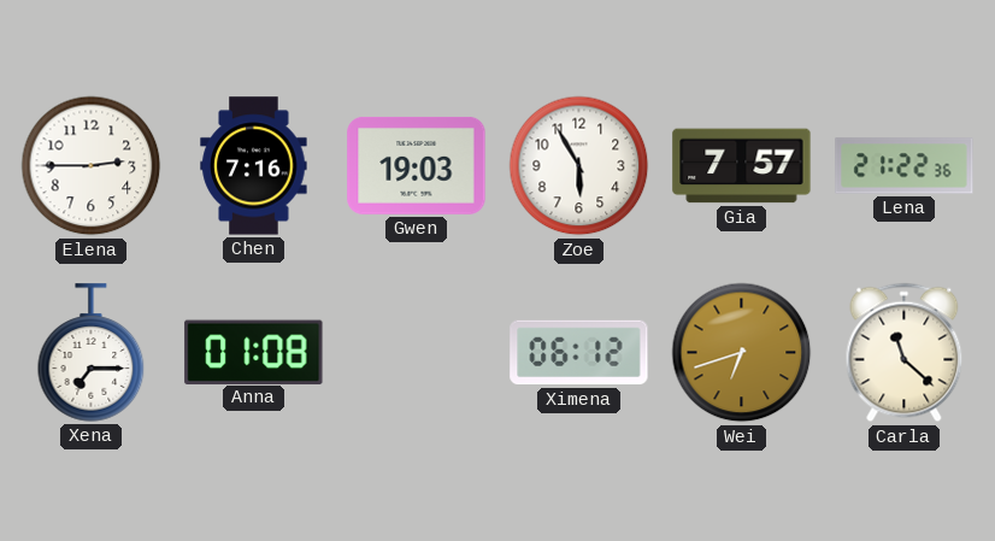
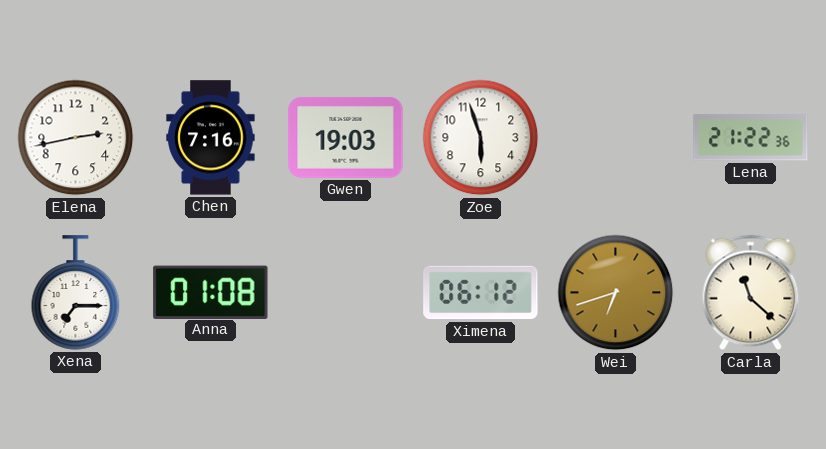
Elena: 2:45 -> 2:43
Zoe: 5:55 -> 5:57
Gia: 7:57 -> none
